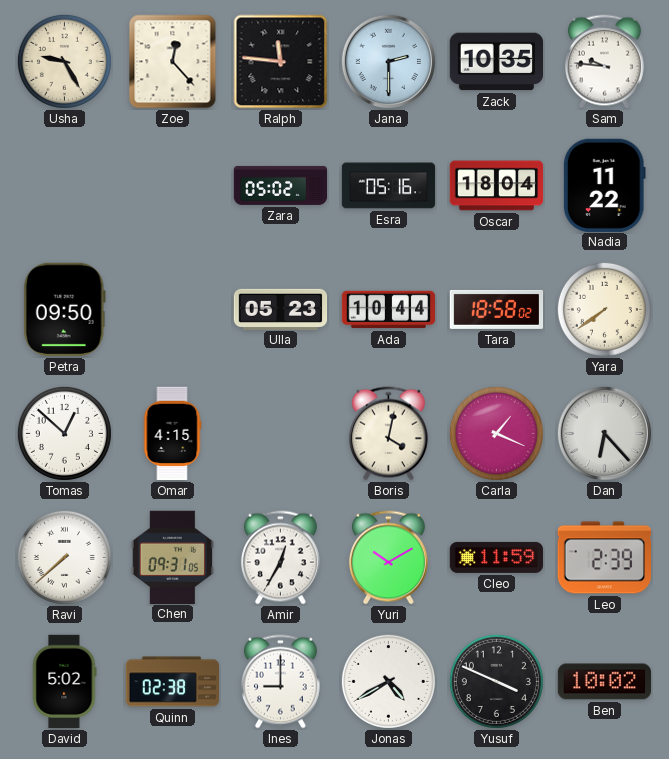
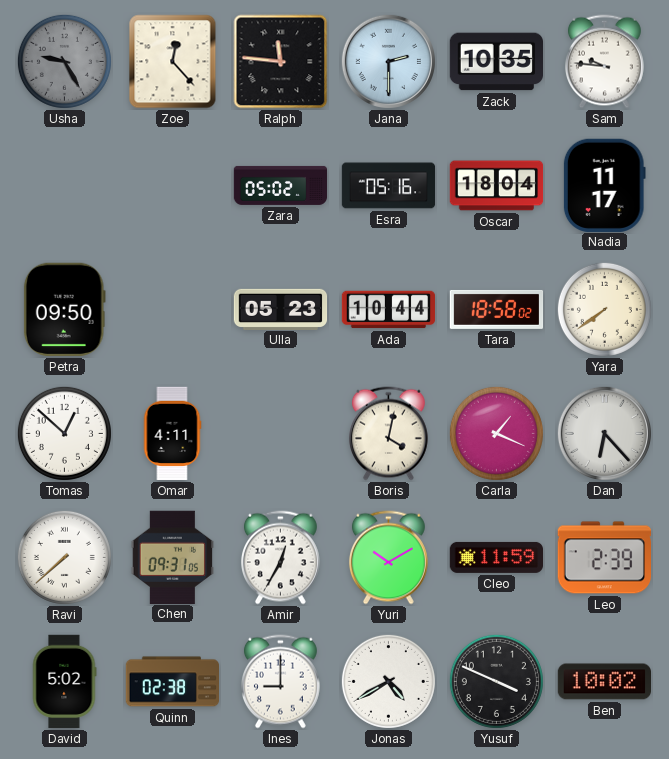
Usha dial: cream -> grey
Nadia: 11:22 -> 11:17
Omar: 4:15 -> 4:11
